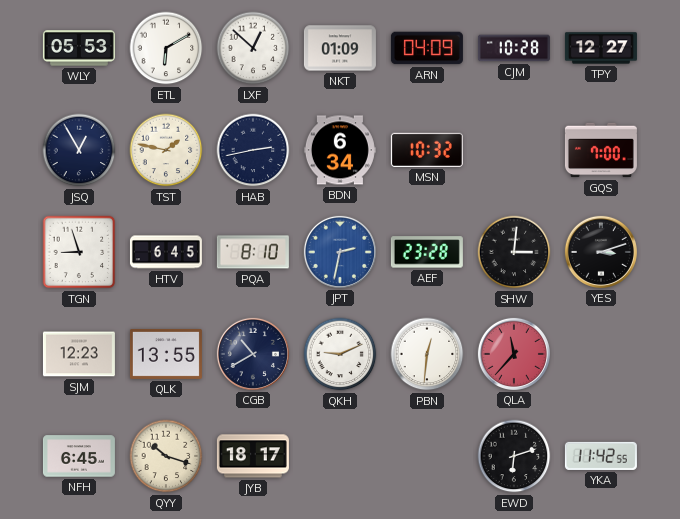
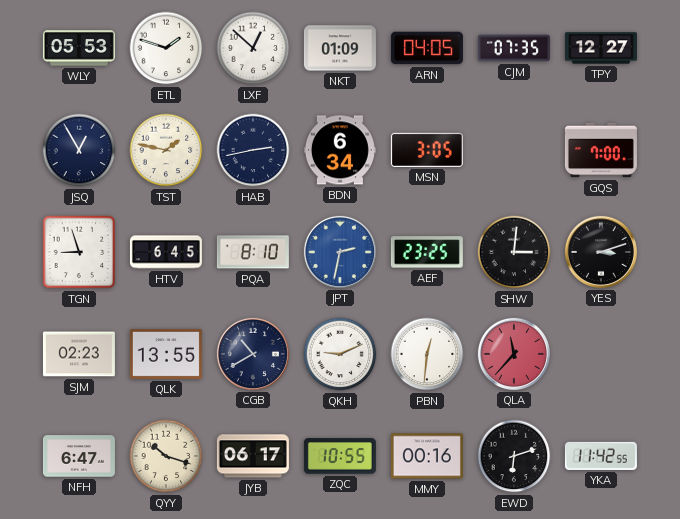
ETL: 6:10 -> 1:48
ARN: 04:09 -> 04:05
CJM: 10:28 -> 07:35
MSN: 10:32 -> 3:05
AEF: 23:28 -> 23:25
SJM: 12:23 -> 02:23
NFH: 6:45 -> 6:47
JYB: 18:17 -> 06:17
ZQC: none -> 10:55
MMY: none -> 00:16
